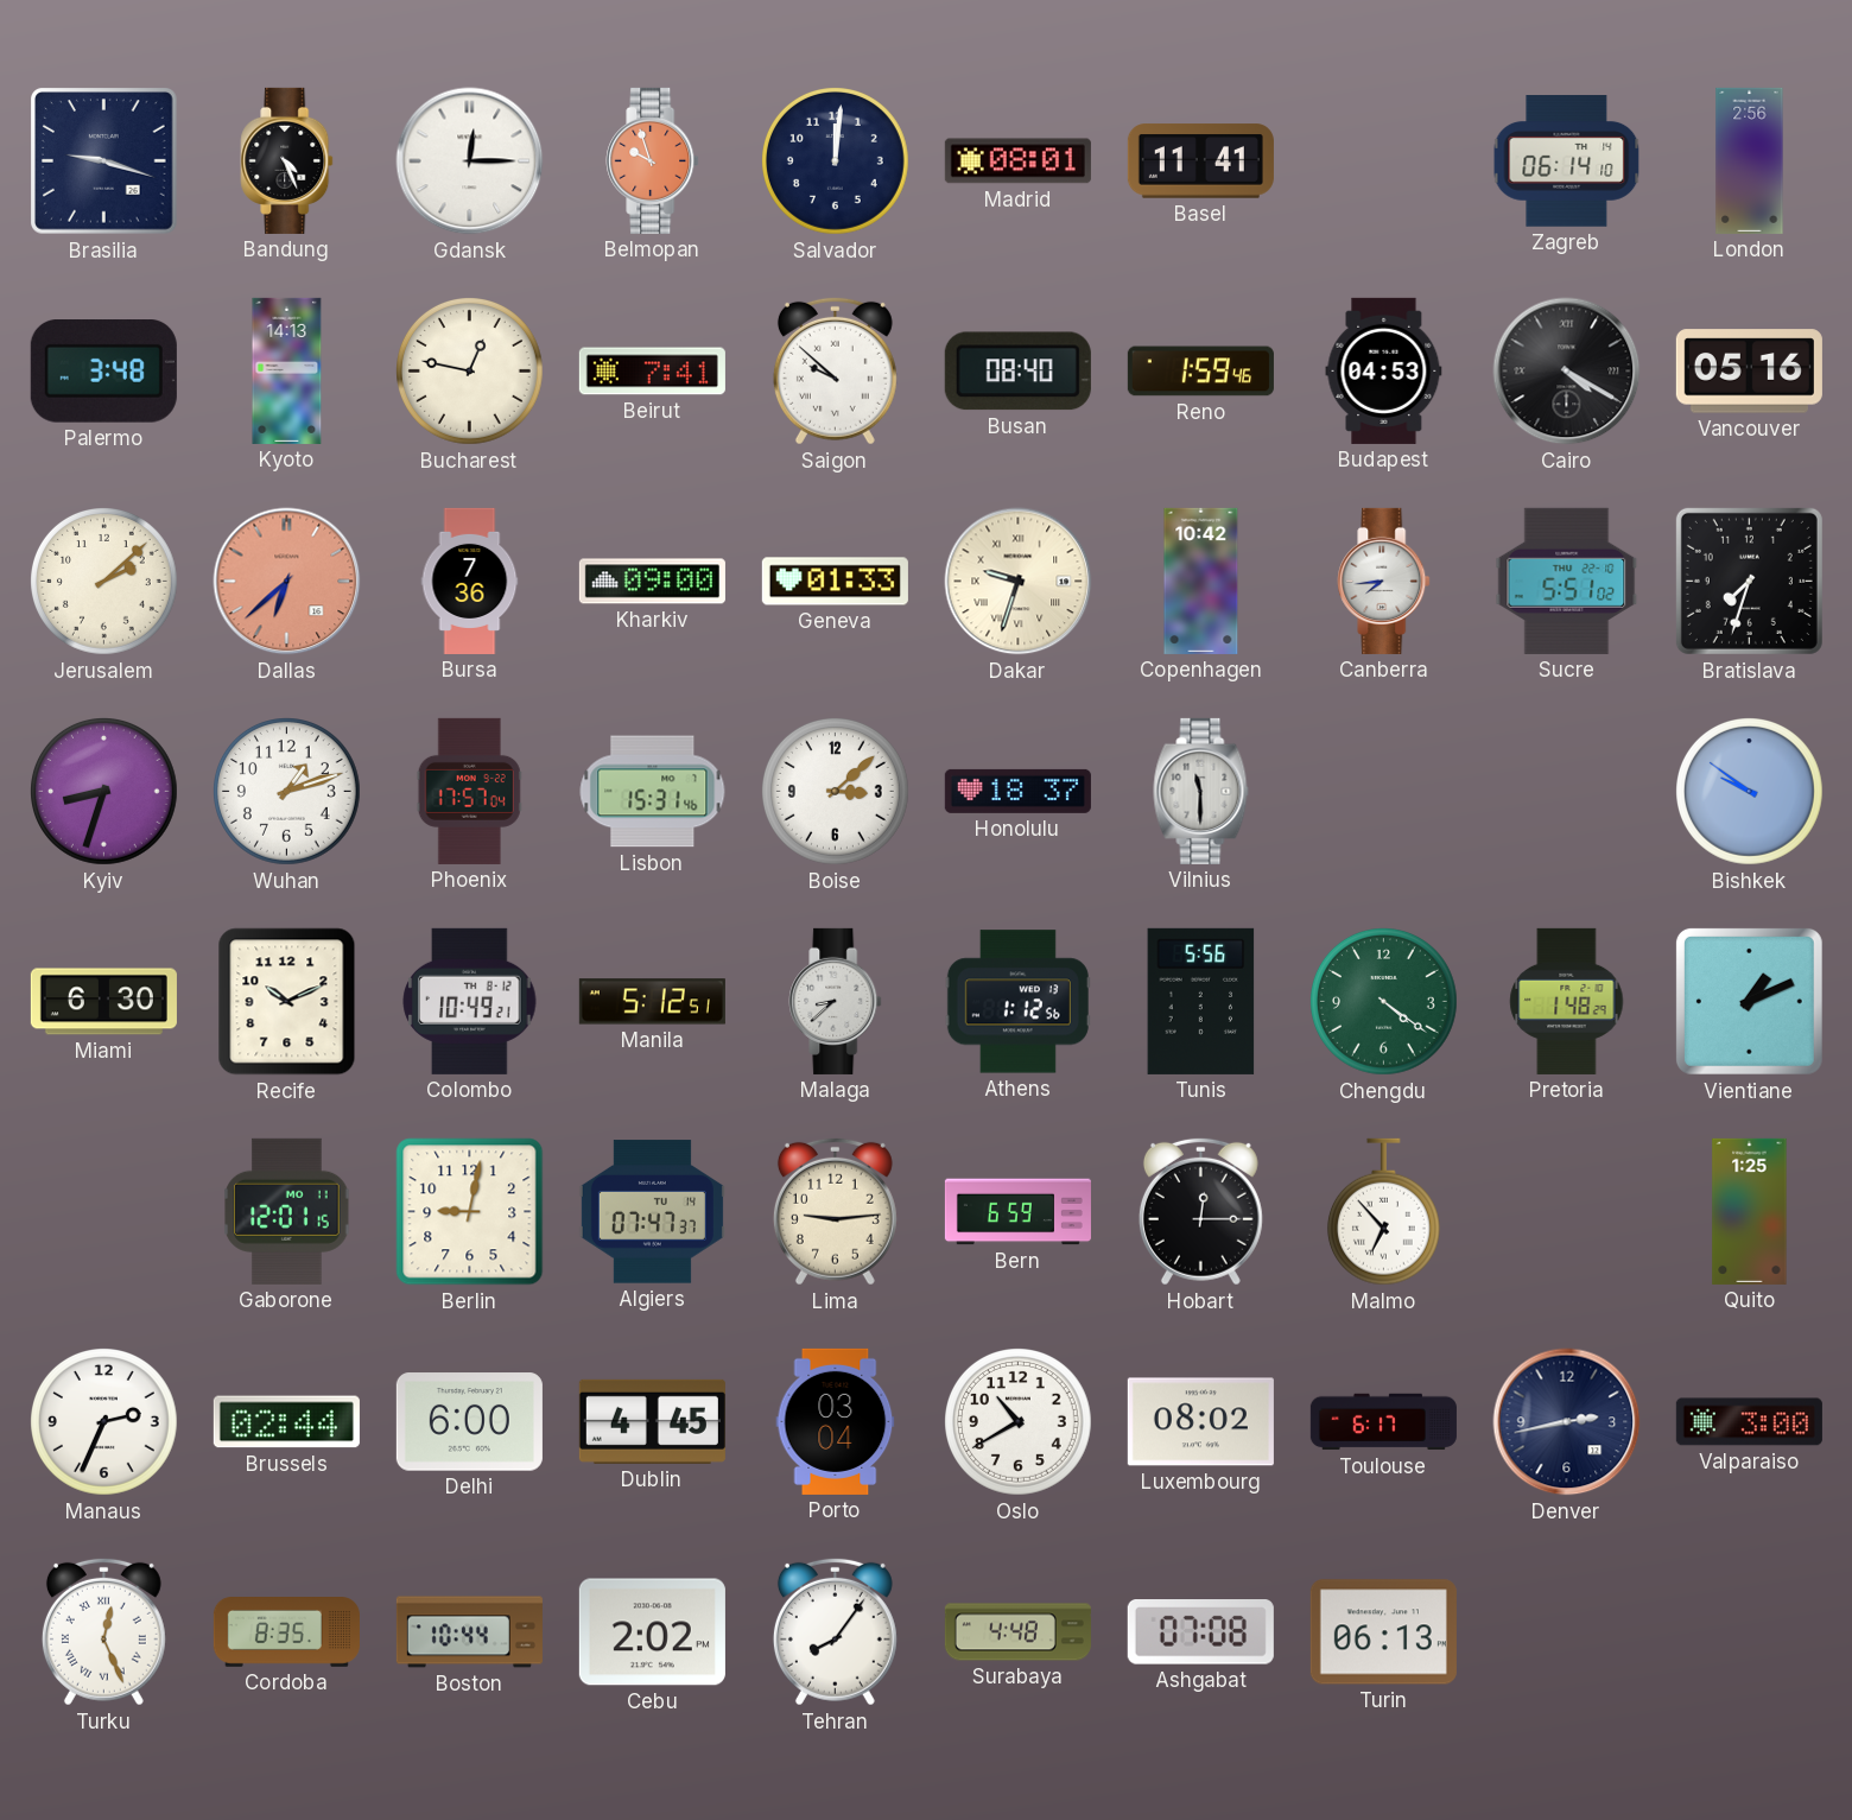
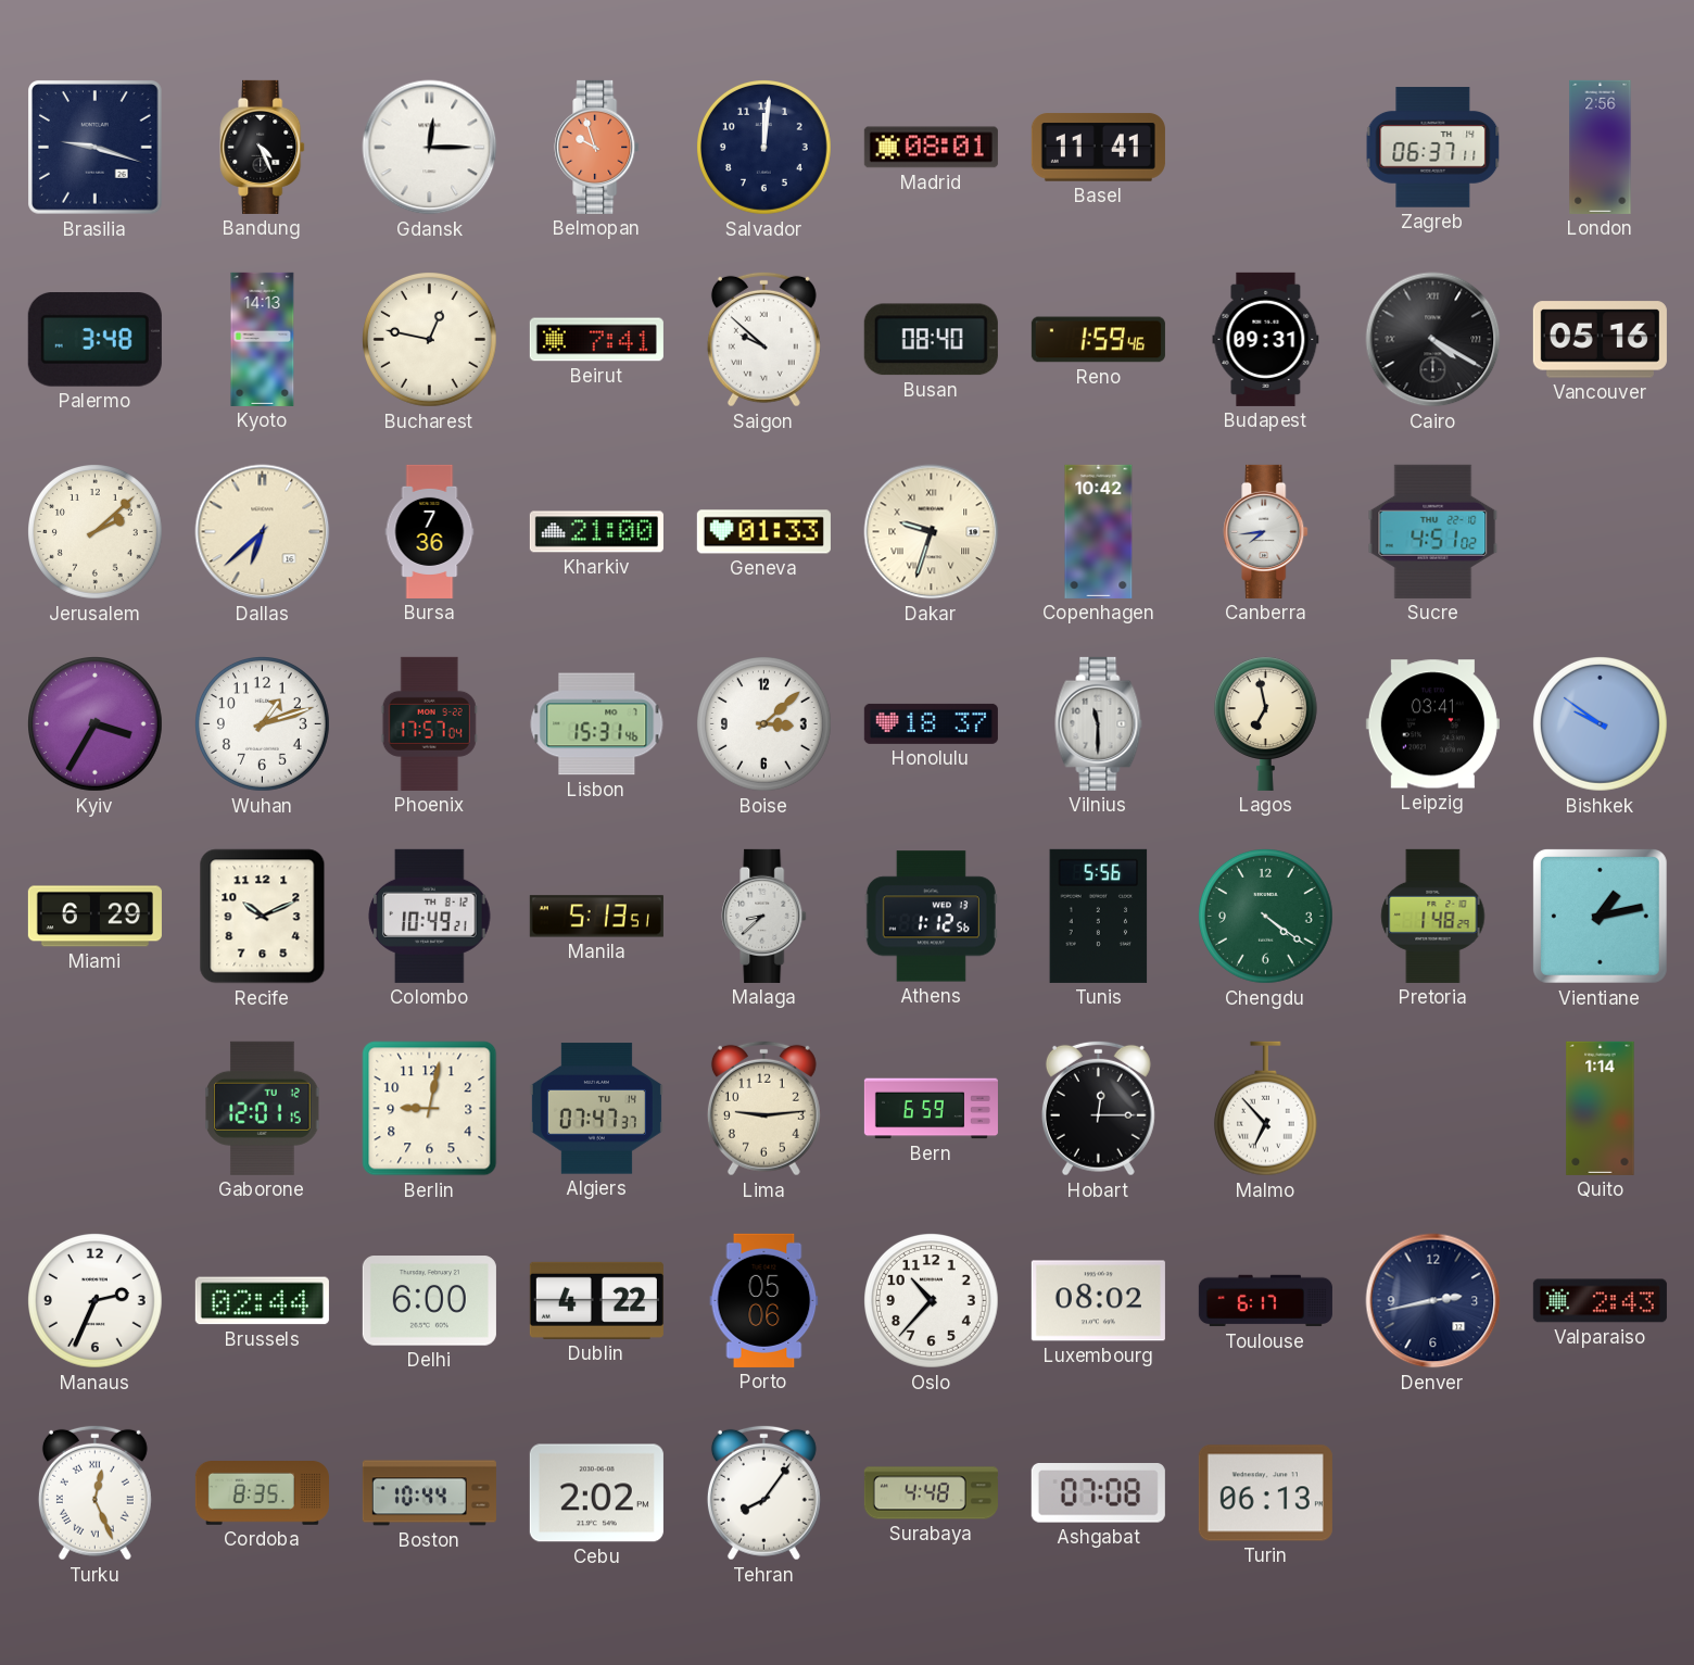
Zagreb: 06:14 -> 06:37
Budapest: 04:53 -> 09:31
Dallas dial: salmon -> cream
Kharkiv: 09:00 -> 21:00
Sucre: 5:51 -> 4:51
Bratislava: 7:33 -> none
Kyiv: 8:33 -> 3:35
Lagos: none -> 6:58
Leipzig: none -> 03:41
Miami: 6:30 -> 6:29
Manila: 5:12 -> 5:13
Vientiane: 1:11 -> 1:13
Gaborone date: MO 11 -> TU 12
Quito: 1:25 -> 1:14
Dublin: 4:45 -> 4:22
Porto: 03:04 -> 05:06
Oslo: 10:40 -> 10:37
Valparaiso: 3:00 -> 2:43
